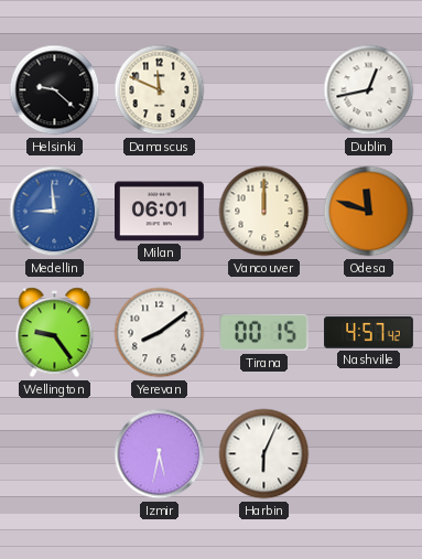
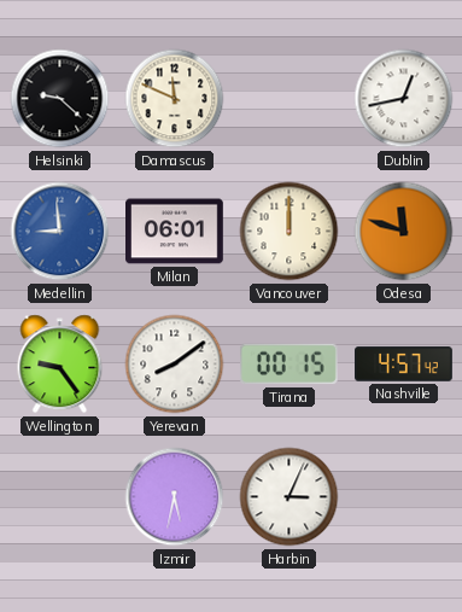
Harbin: 6:04 -> 3:04
